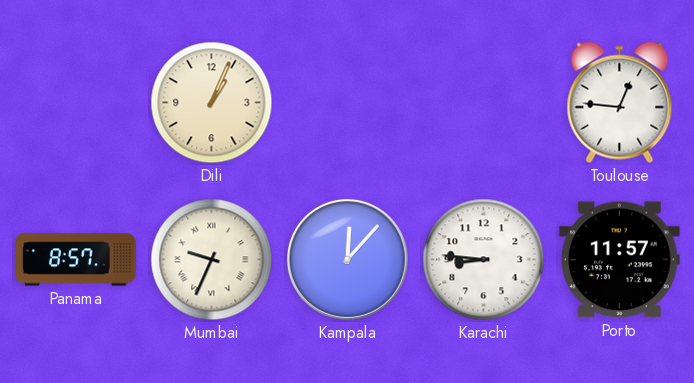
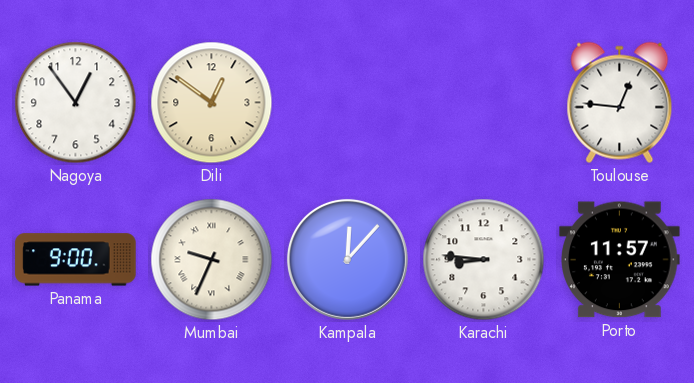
Nagoya: none -> 12:54
Dili: 1:04 -> 12:51
Panama: 8:57 -> 9:00
